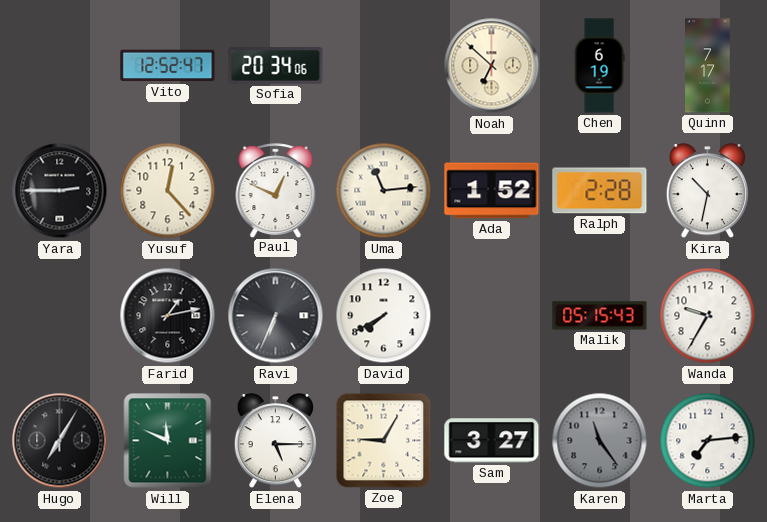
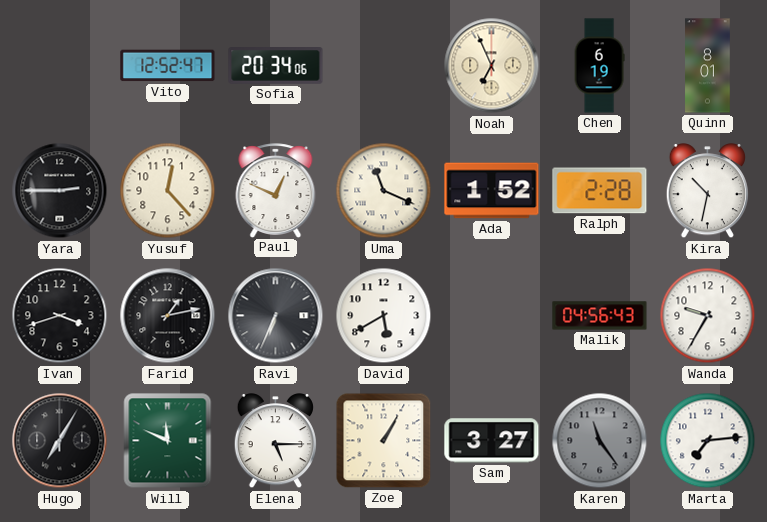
Noah: 6:52 -> 6:56
Quinn: 7:17 -> 8:01
Uma: 11:14 -> 11:19
Ivan: none -> 3:42
David: 7:40 -> 5:40
Malik: 05:15 -> 04:56
Zoe: 9:05 -> 1:05
